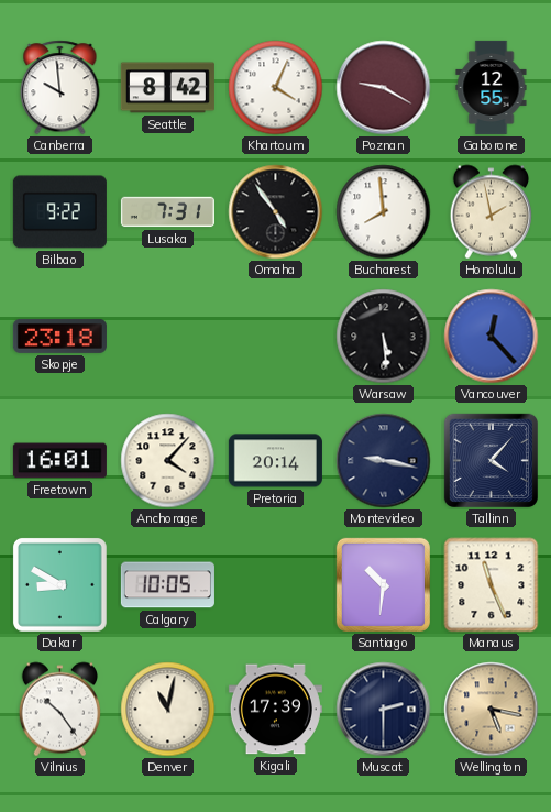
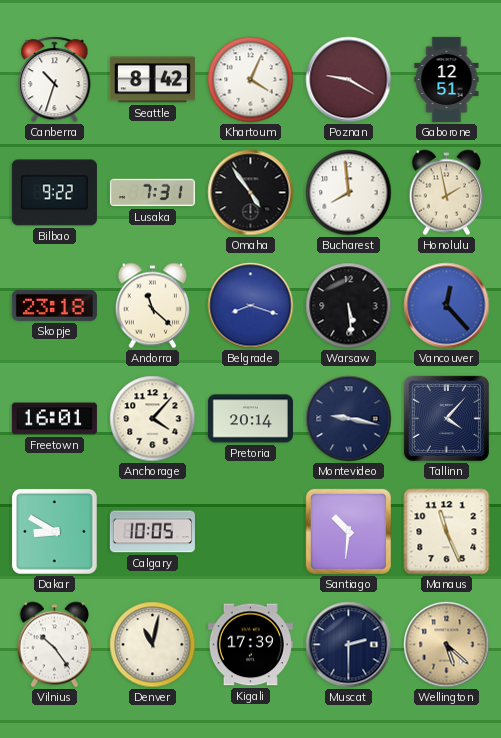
Canberra: 9:59 -> 10:33
Gaborone: 12:55 -> 12:51
Andorra: none -> 11:22
Belgrade: none -> 8:18
Wellington: 5:17 -> 5:22
